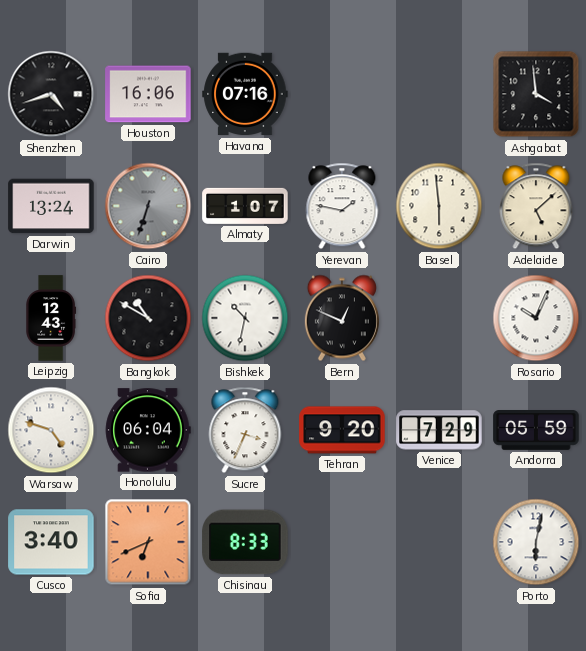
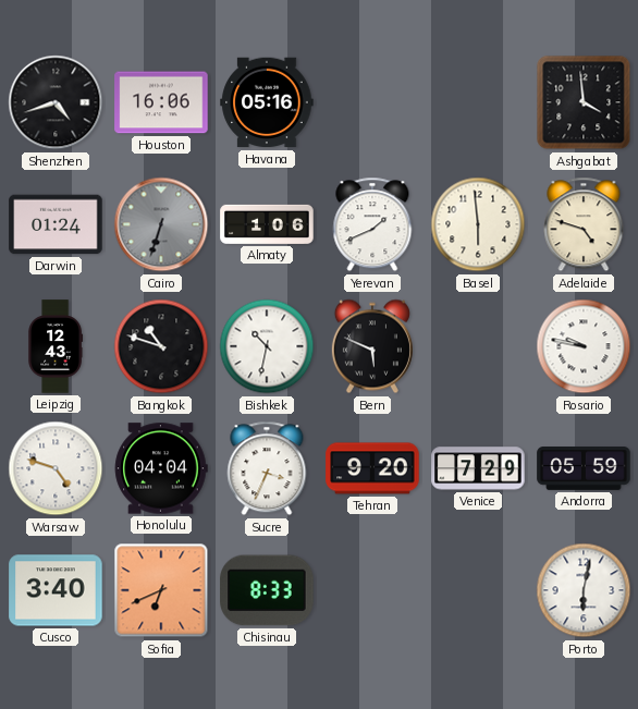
Havana: 07:16 -> 05:16
Darwin: 13:24 -> 01:24
Almaty: 1:07 -> 1:06
Yerevan: 1:47 -> 1:41
Adelaide: 5:08 -> 4:48
Bangkok: 10:50 -> 10:48
Bern: 12:49 -> 5:49
Rosario: 10:04 -> 9:47
Honolulu: 06:04 -> 04:04
